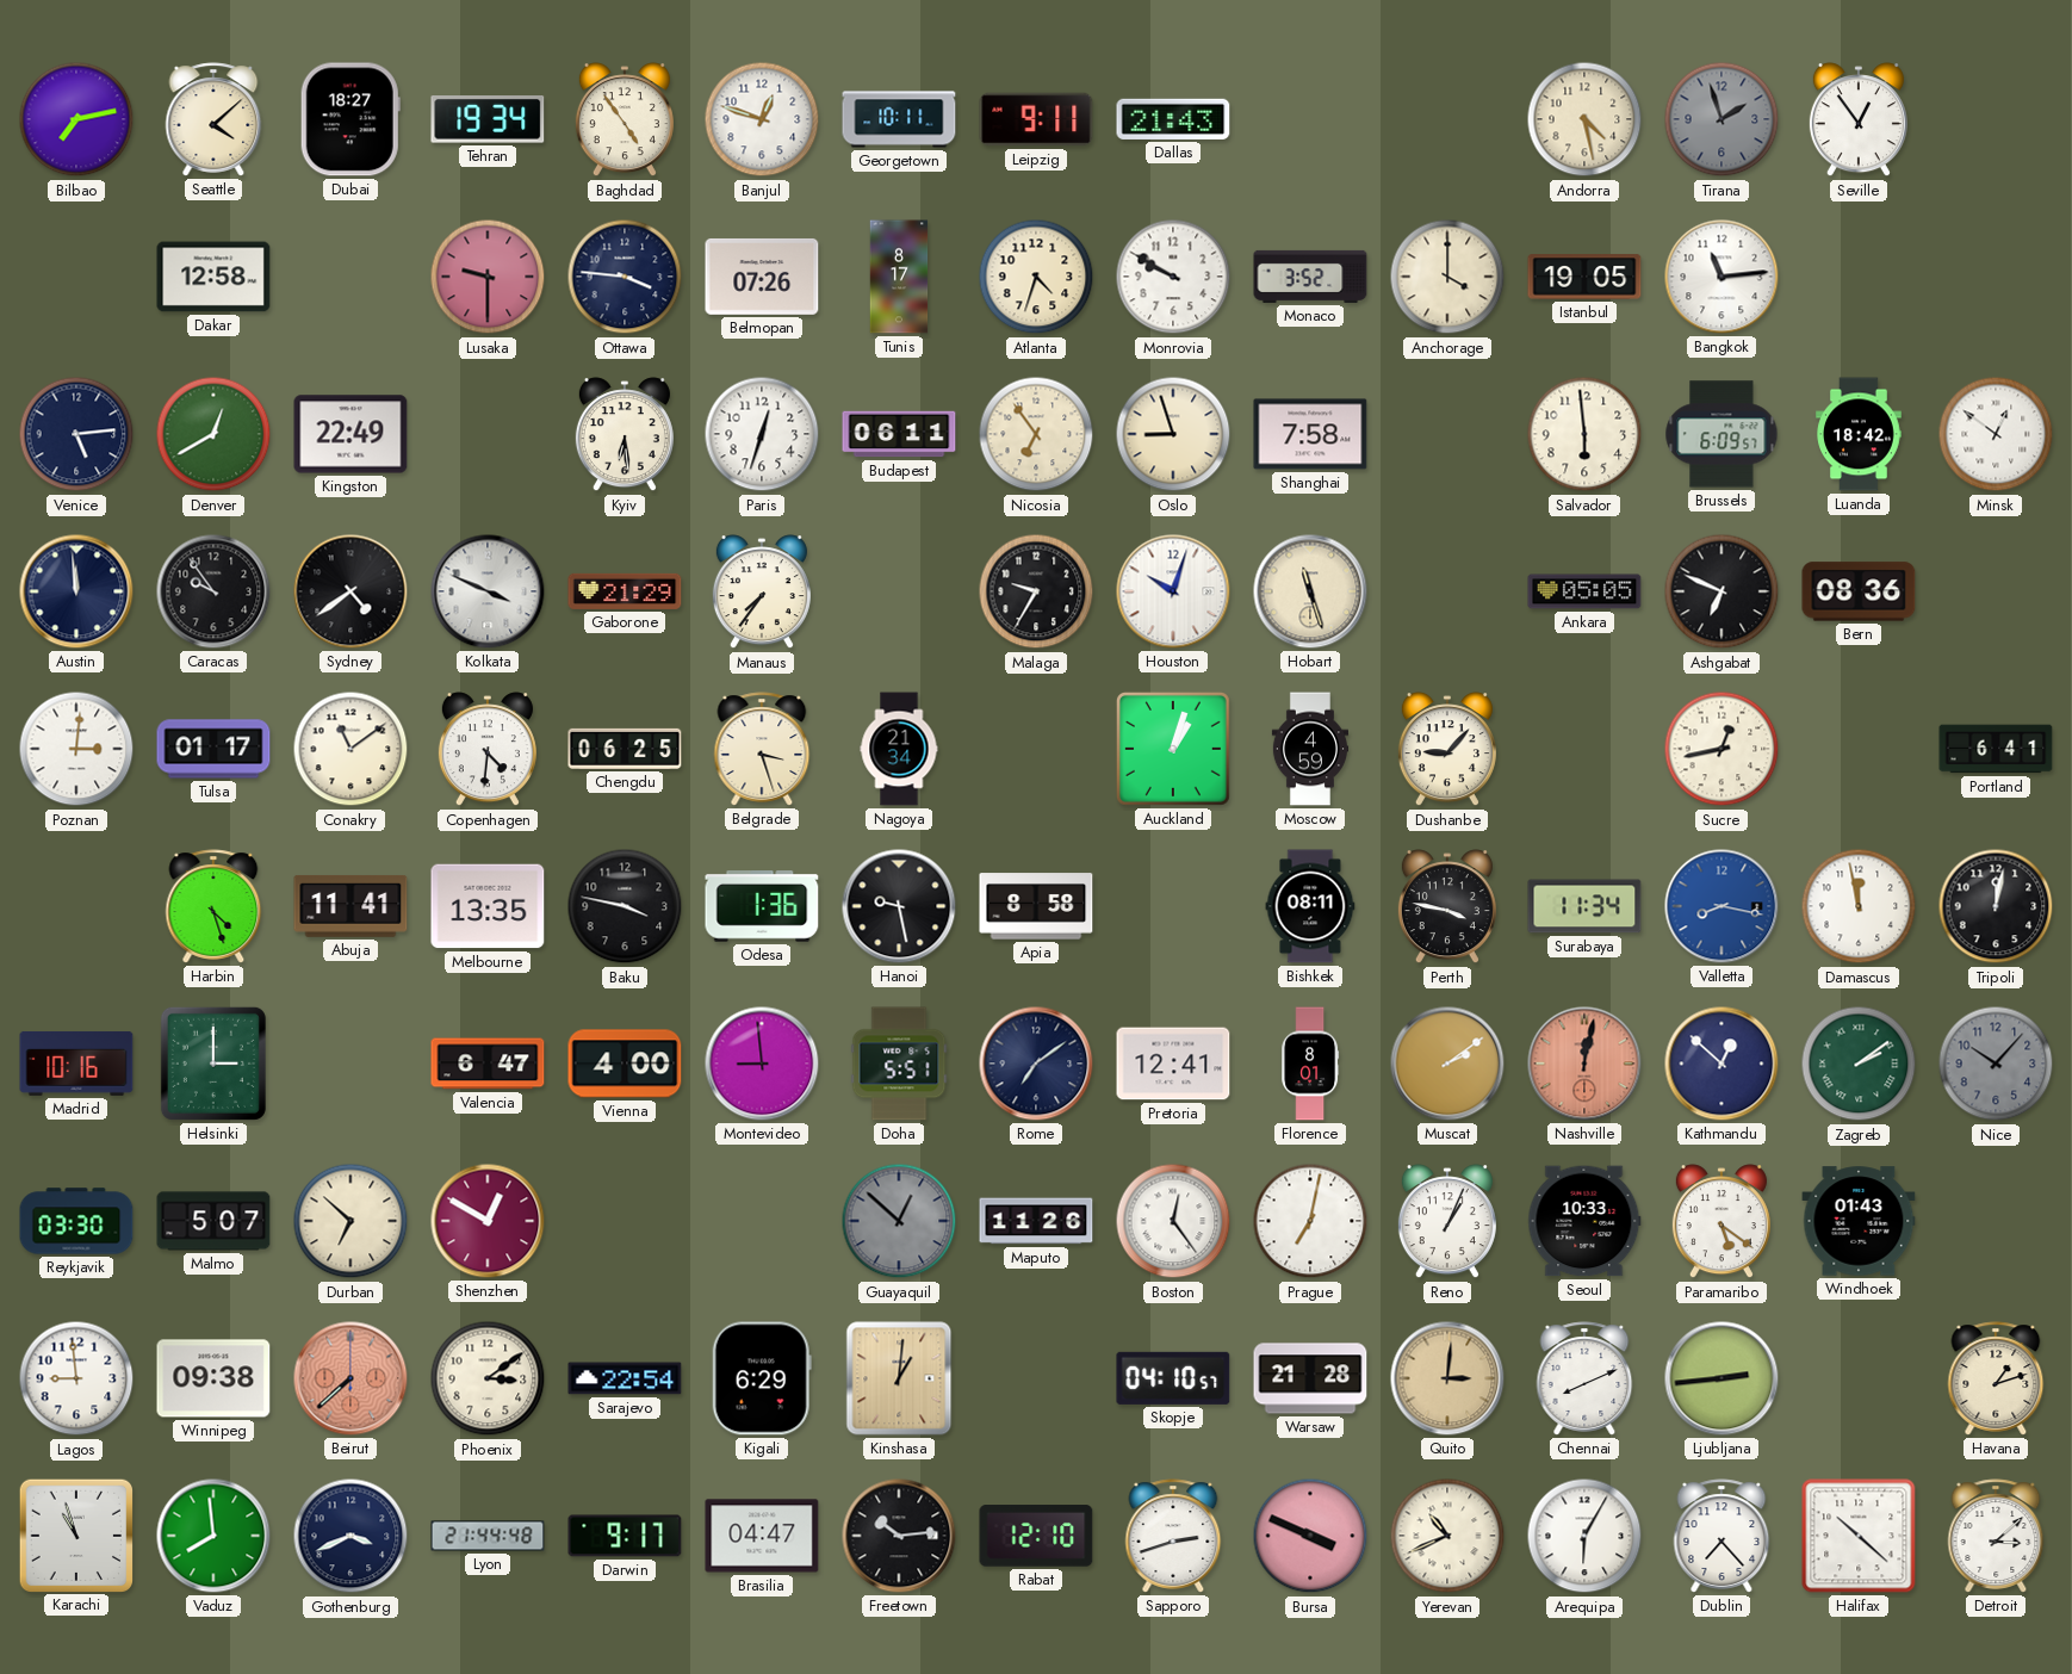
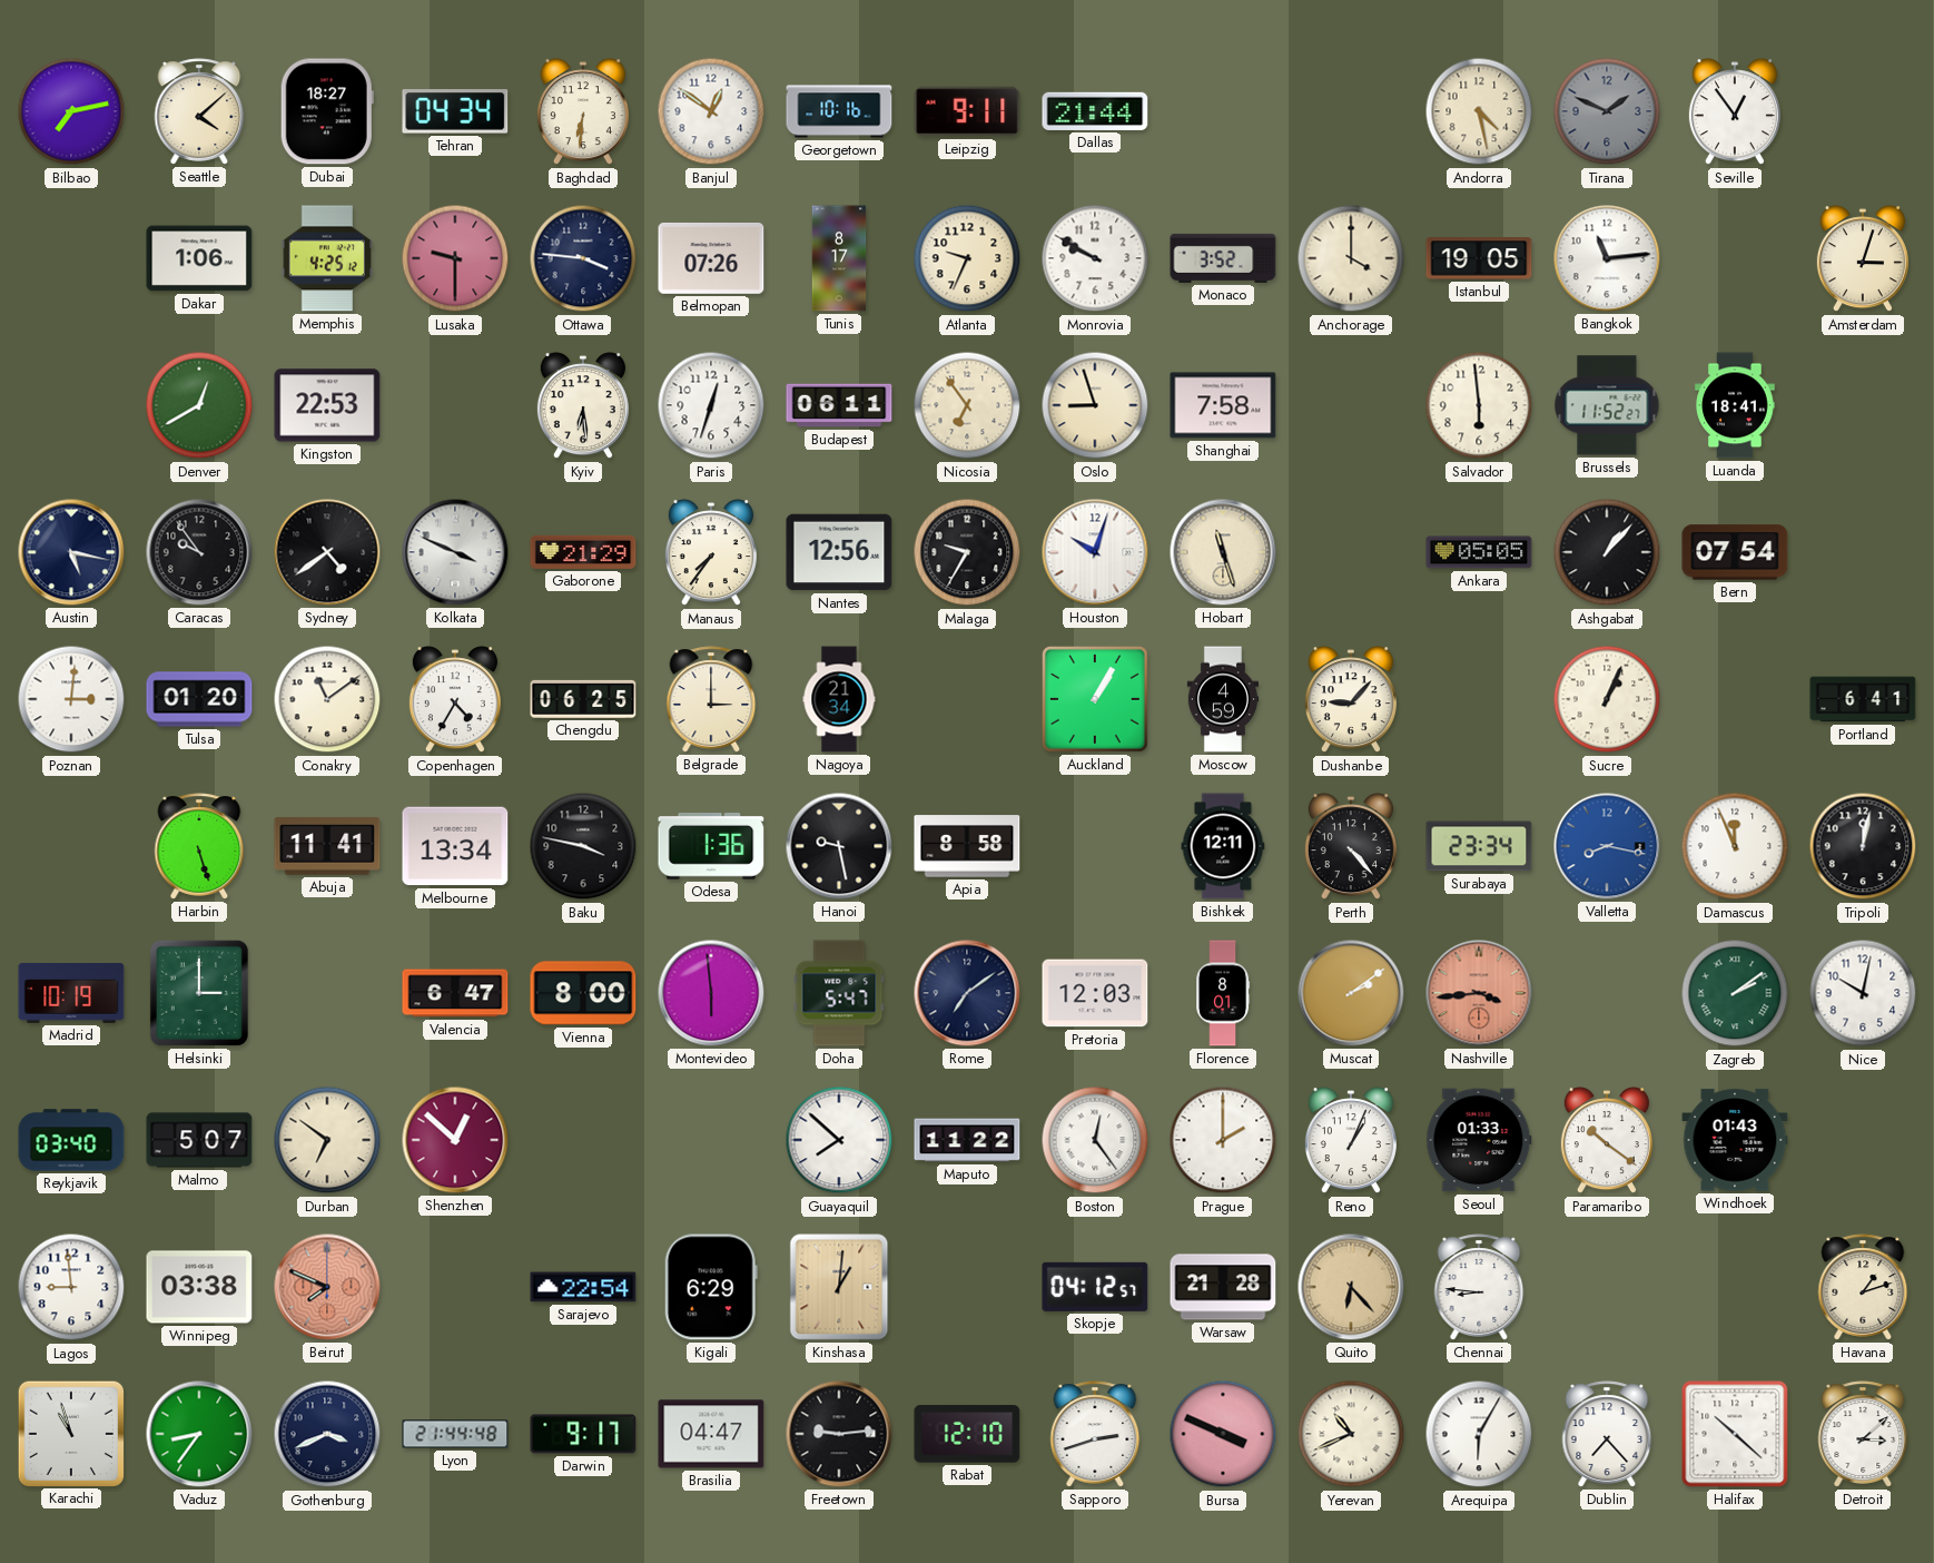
Tehran: 19:34 -> 04:34
Baghdad: 4:54 -> 6:31
Banjul: 12:48 -> 12:51
Georgetown: 10:11 -> 10:16
Dallas: 21:43 -> 21:44
Tirana: 1:57 -> 1:49
Dakar: 12:58 -> 1:06
Memphis: none -> 4:25
Atlanta: 4:33 -> 9:34
Amsterdam: none -> 3:03
Venice: 5:14 -> none
Kingston: 22:49 -> 22:53
Brussels: 6:09 -> 11:52
Luanda: 18:42 -> 18:41
Minsk: 12:51 -> none
Austin: 11:59 -> 5:17
Nantes: none -> 12:56
Ashgabat: 6:49 -> 1:07
Bern: 08:36 -> 07:54
Tulsa: 01:17 -> 01:20
Copenhagen: 4:31 -> 4:35
Belgrade: 3:27 -> 3:00
Auckland: 1:03 -> 1:05
Sucre: 12:43 -> 1:04
Harbin: 4:27 -> 5:27
Melbourne: 13:35 -> 13:34
Bishkek: 08:11 -> 12:11
Perth: 3:47 -> 4:23
Surabaya: 11:34 -> 23:34
Damascus: 11:58 -> 11:56
Madrid: 10:16 -> 10:19
Vienna: 4:00 -> 8:00
Montevideo: 8:59 -> 5:59
Doha: 5:51 -> 5:47
Pretoria: 12:41 -> 12:03
Nashville: 12:02 -> 3:44
Kathmandu: 12:52 -> none
Nice: 10:07 -> 10:02
Nice dial: grey -> white
Reykjavik: 03:30 -> 03:40
Durban: 6:52 -> 6:51
Shenzhen: 12:50 -> 12:52
Guayaquil: 12:52 -> 7:52
Guayaquil dial: grey -> white
Maputo: 11:26 -> 11:22
Prague: 7:02 -> 2:00
Seoul: 10:33 -> 01:33
Paramaribo: 5:21 -> 10:21
Winnipeg: 09:38 -> 03:38
Beirut: 7:38 -> 7:49
Phoenix: 3:09 -> none
Skopje: 04:10 -> 04:12
Quito: 3:01 -> 6:23
Chennai: 8:11 -> 8:46
Ljubljana: 2:44 -> none
Vaduz: 7:59 -> 8:36
Freetown: 10:14 -> 9:14
